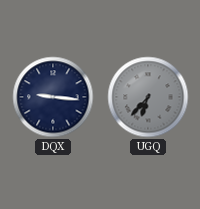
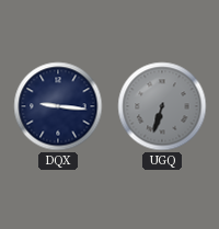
UGQ: 6:37 -> 6:33
